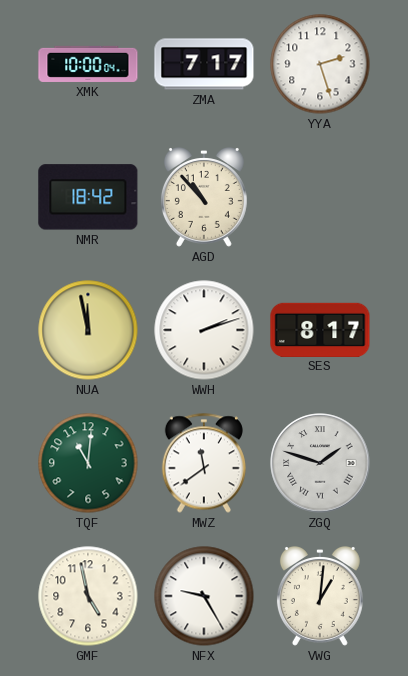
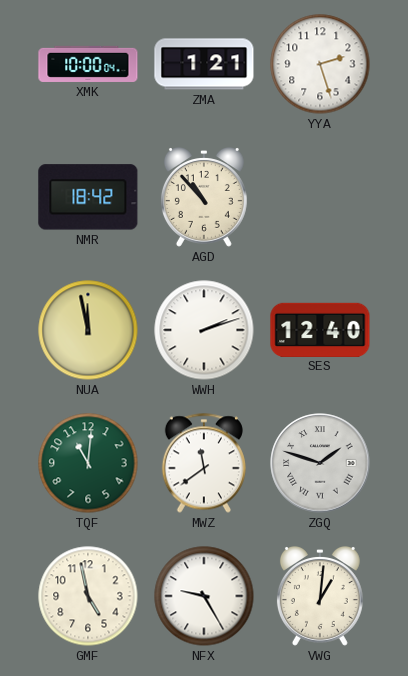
ZMA: 7:17 -> 1:21
SES: 8:17 -> 12:40
